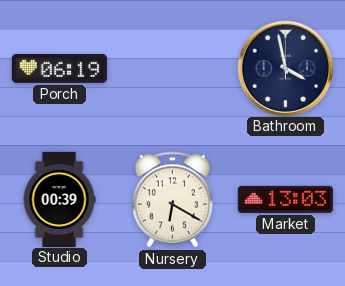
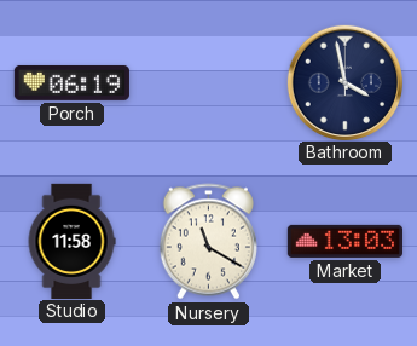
Studio: 00:39 -> 11:58
Nursery: 6:20 -> 11:20
